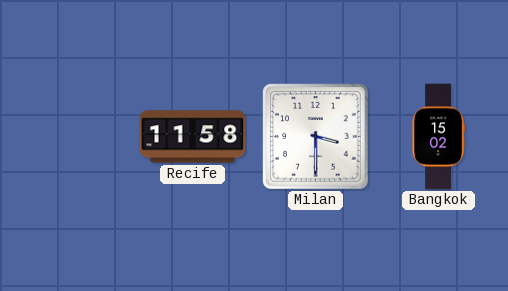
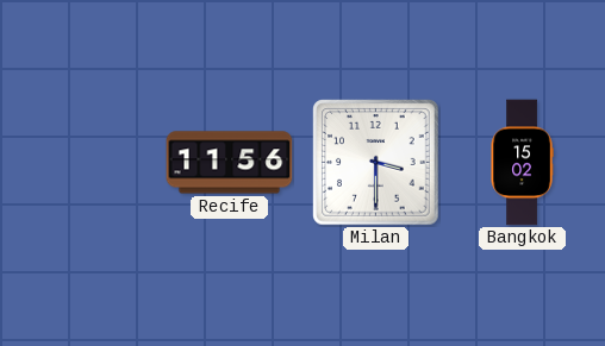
Recife: 11:58 -> 11:56
